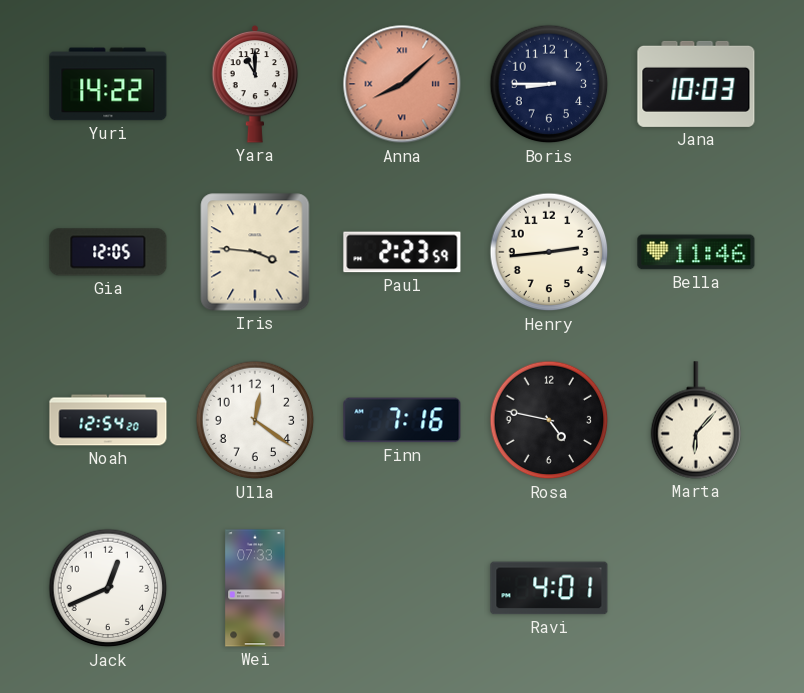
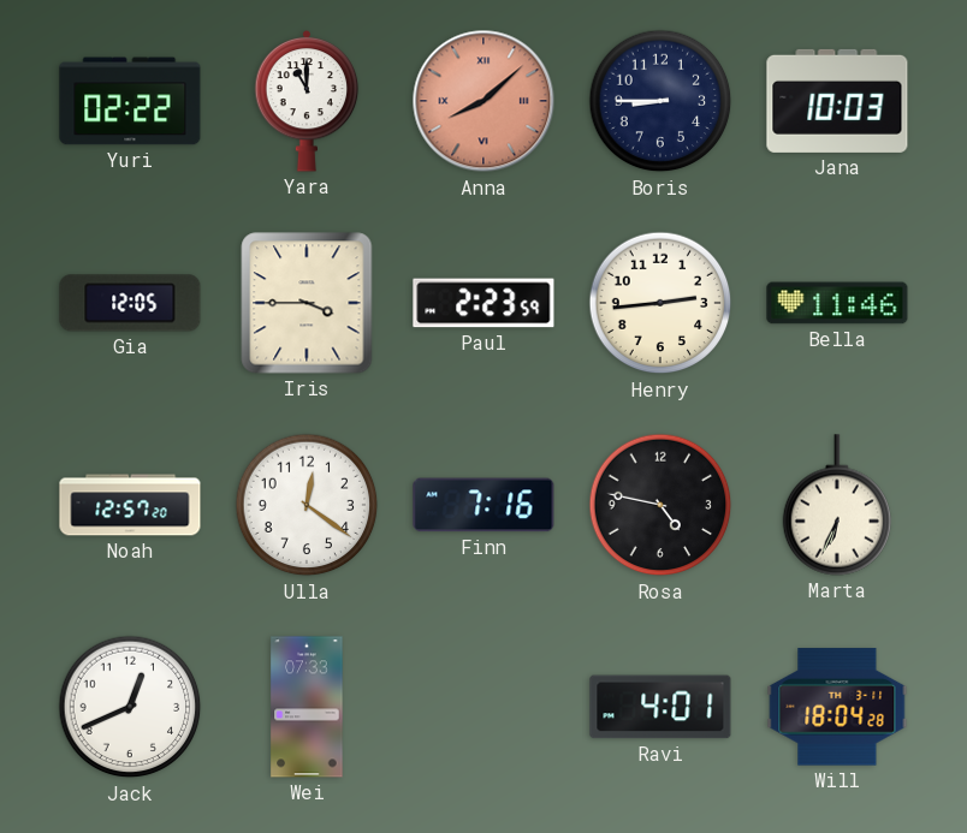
Yuri: 14:22 -> 02:22
Iris: 3:46 -> 3:45
Noah: 12:54 -> 12:57
Marta: 6:07 -> 6:34
Will: none -> 18:04
